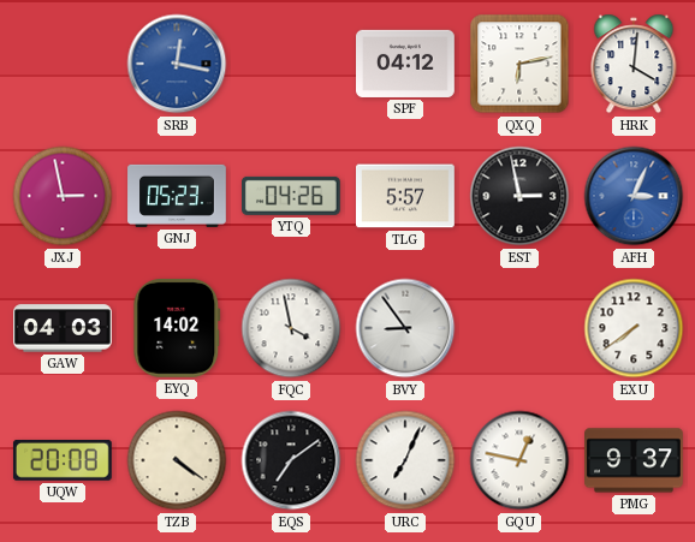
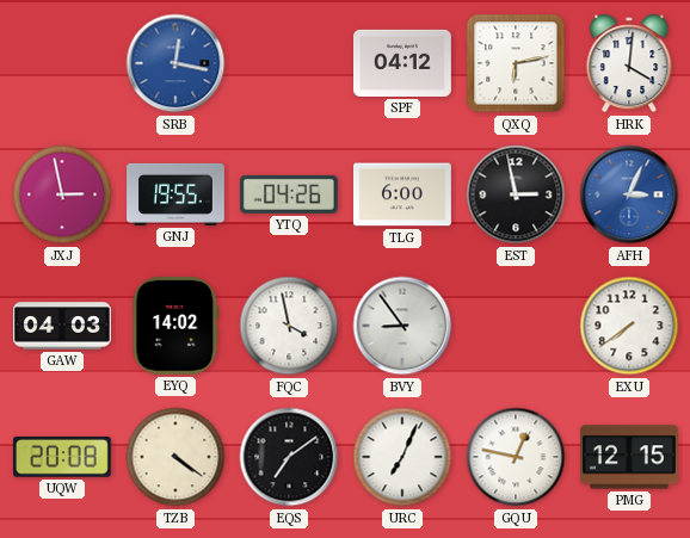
GNJ: 05:23 -> 19:55
TLG: 5:57 -> 6:00
PMG: 9:37 -> 12:15
